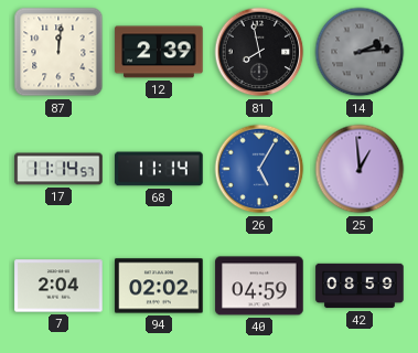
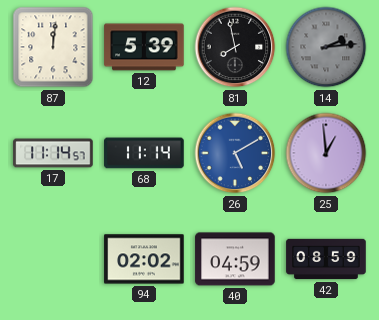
12: 2:39 -> 5:39
26: 5:05 -> 5:10
7: 2:04 -> none
